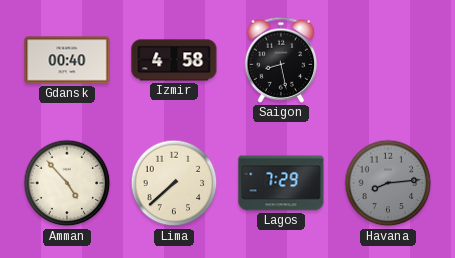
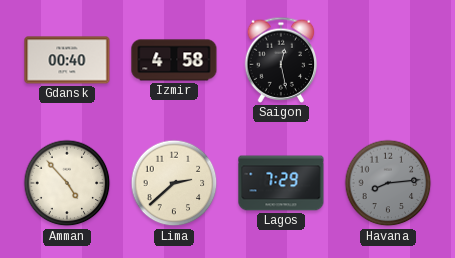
Saigon: 8:28 -> 12:28
Lima: 7:38 -> 2:38
